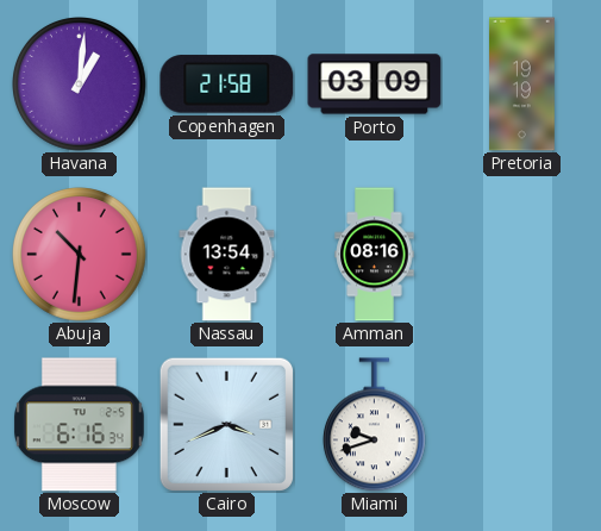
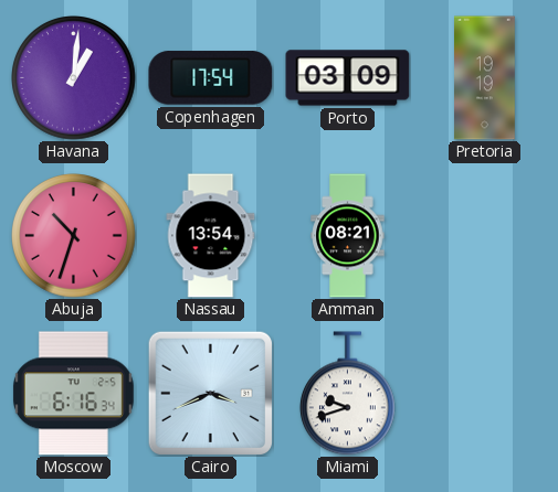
Copenhagen: 21:58 -> 17:54
Abuja: 10:31 -> 10:33
Amman: 08:16 -> 08:21
